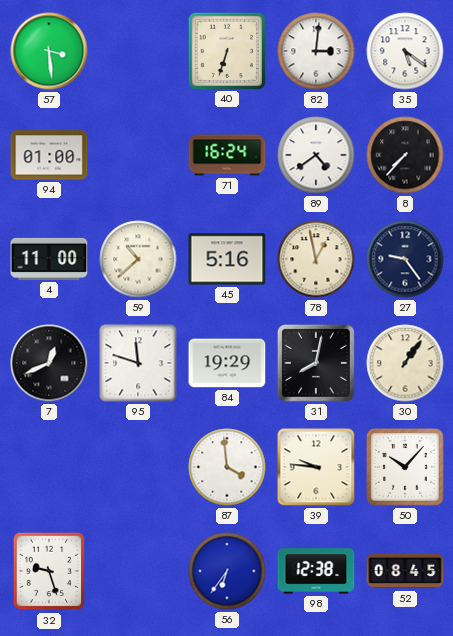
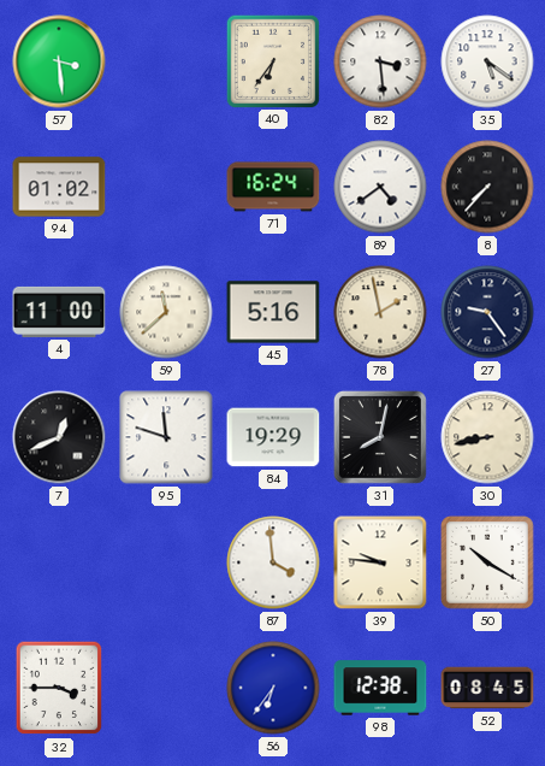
40: 6:33 -> 6:36
82: 3:01 -> 3:29
94: 01:00 -> 01:02
59: 10:38 -> 11:38
78: 12:58 -> 1:58
30: 1:06 -> 8:43
50: 10:07 -> 10:20
32: 9:27 -> 3:45
